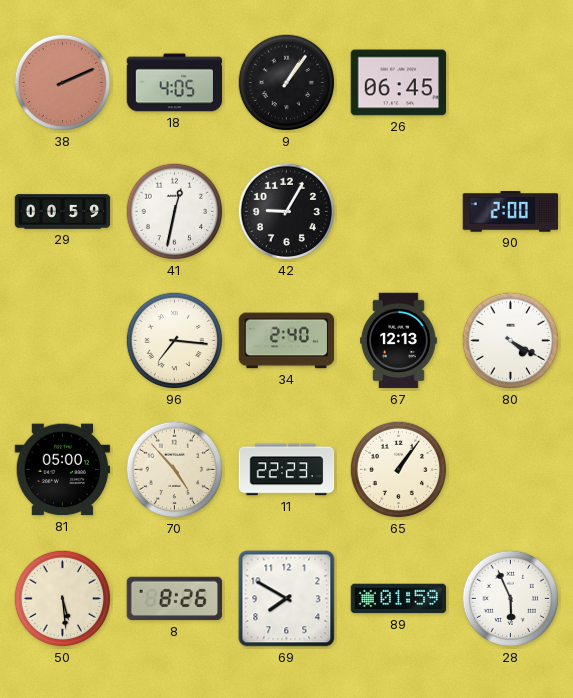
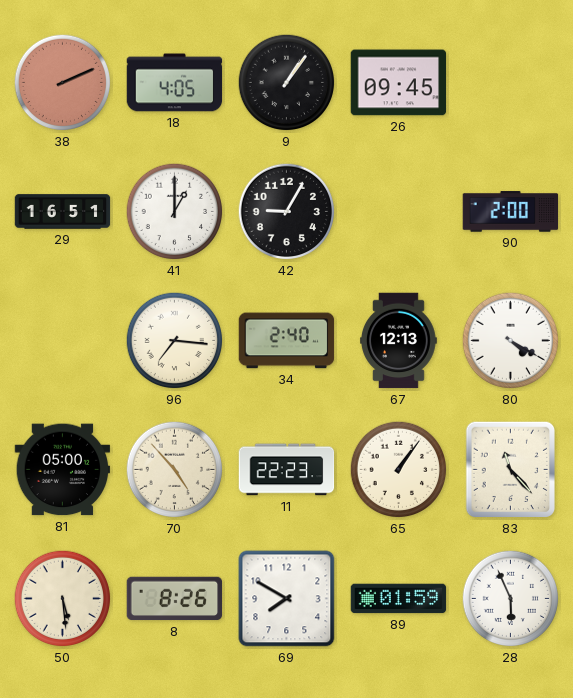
26: 06:45 -> 09:45
29: 00:59 -> 16:51
41: 12:32 -> 1:00
83: none -> 11:23
